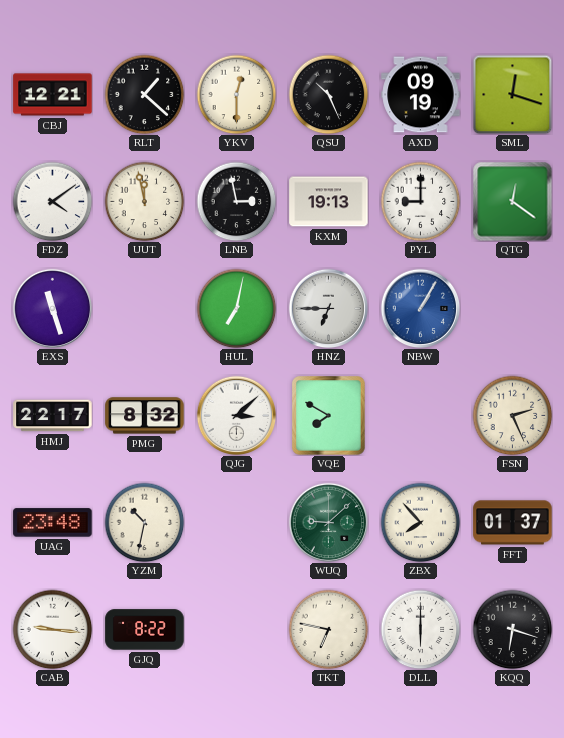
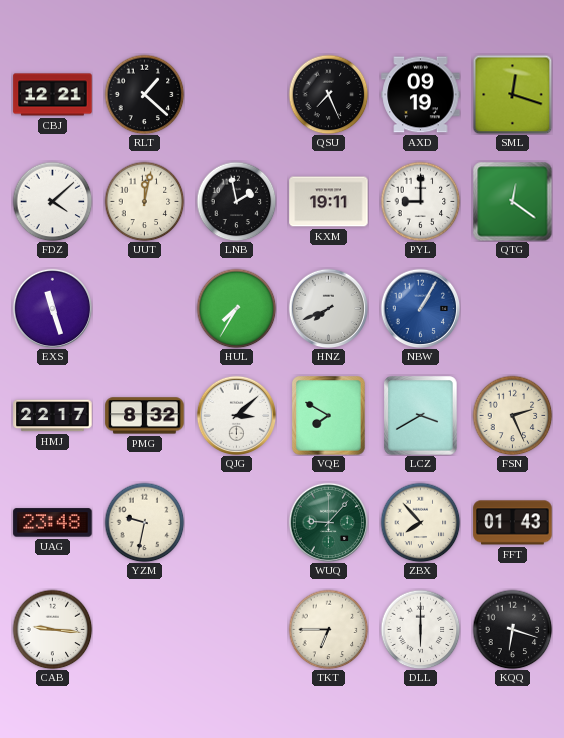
YKV: 12:30 -> none
QSU: 10:26 -> 7:26
FDZ: 4:09 -> 4:08
UUT: 11:58 -> 12:02
LNB: 2:58 -> 1:58
KXM: 19:13 -> 19:11
HUL: 7:02 -> 7:35
HNZ: 6:45 -> 7:41
LCZ: none -> 3:40
YZM: 10:32 -> 9:32
WUQ: 9:08 -> 9:07
FFT: 01:37 -> 01:43
GJQ: 8:22 -> none
TKT: 6:47 -> 6:45
